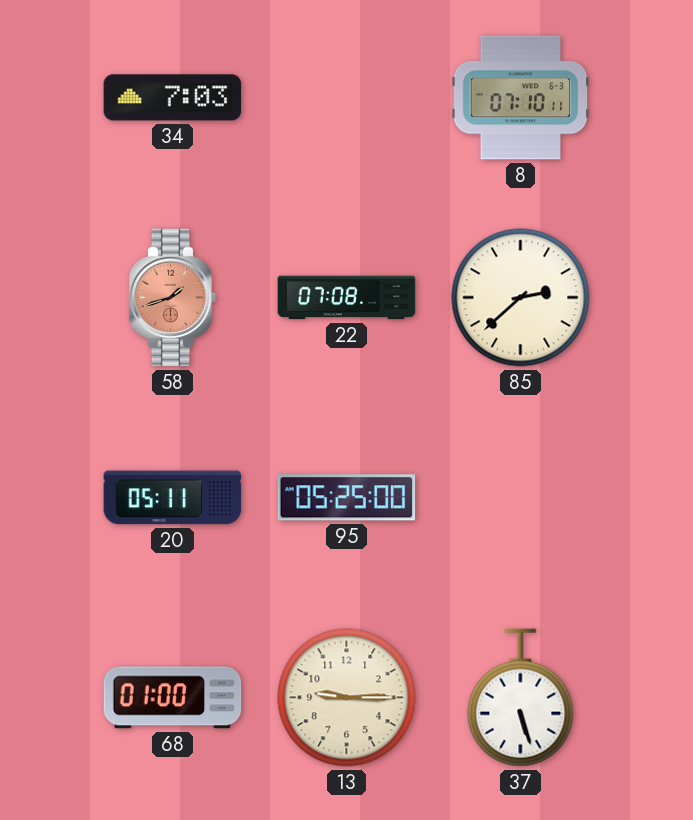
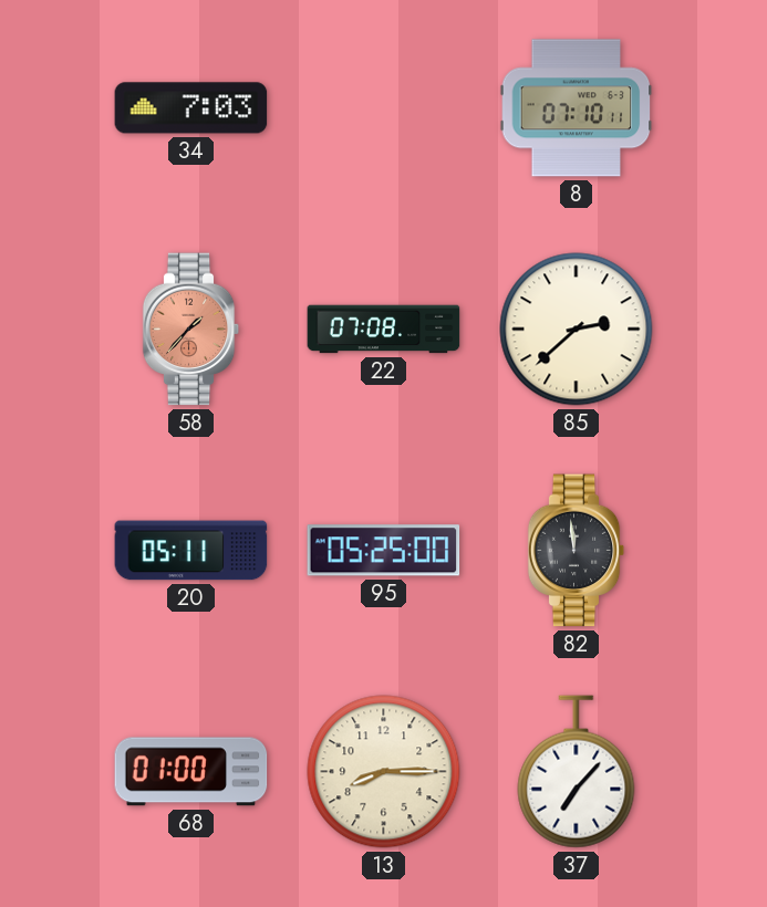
58: 1:42 -> 1:37
82: none -> 11:59
13: 9:15 -> 8:15
37: 5:27 -> 7:07
